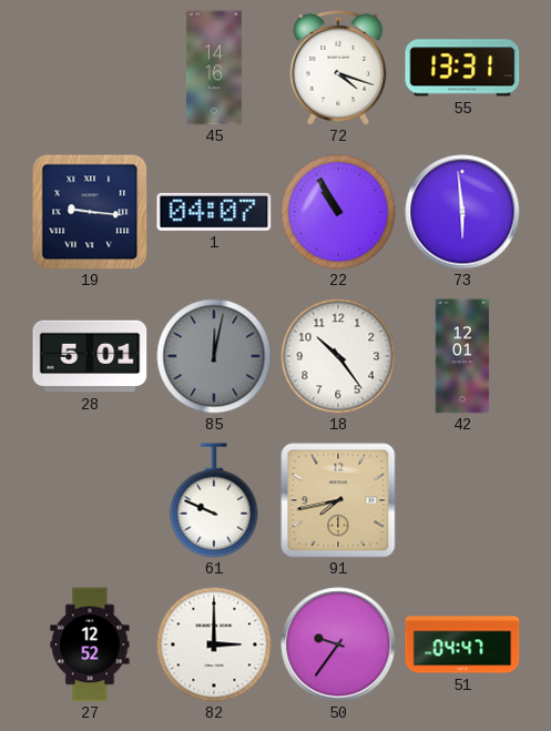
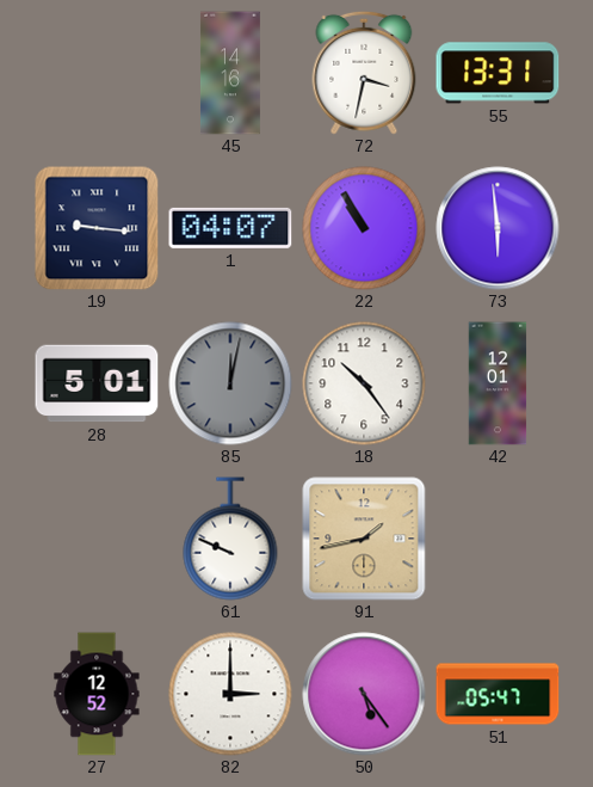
72: 4:18 -> 3:32
91: 7:43 -> 1:43
50: 9:36 -> 5:24
51: 04:47 -> 05:47
